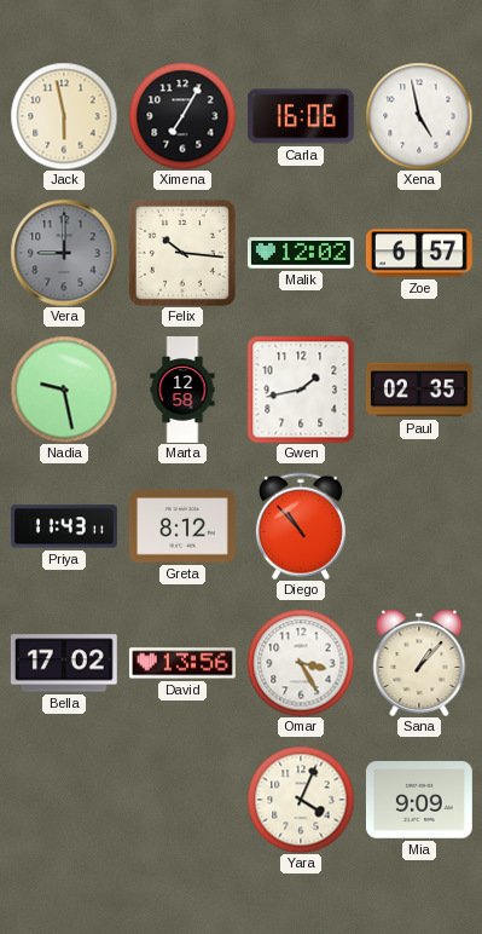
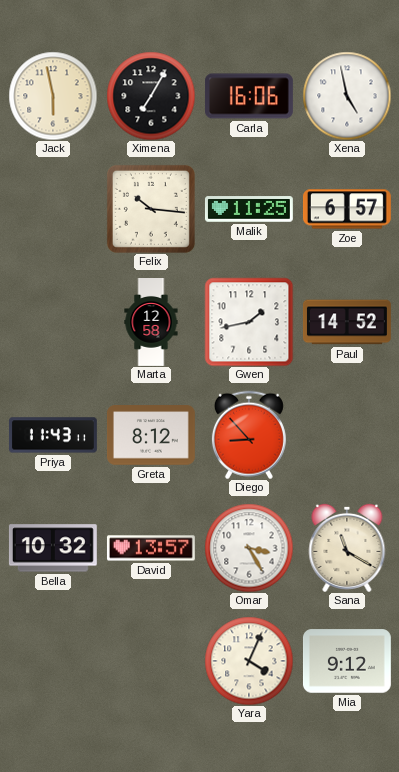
Vera: 9:00 -> none
Malik: 12:02 -> 11:25
Nadia: 9:28 -> none
Paul: 02:35 -> 14:52
Diego: 10:53 -> 8:53
Bella: 17:02 -> 10:32
David: 13:56 -> 13:57
Sana: 1:07 -> 11:20
Mia: 9:09 -> 9:12
